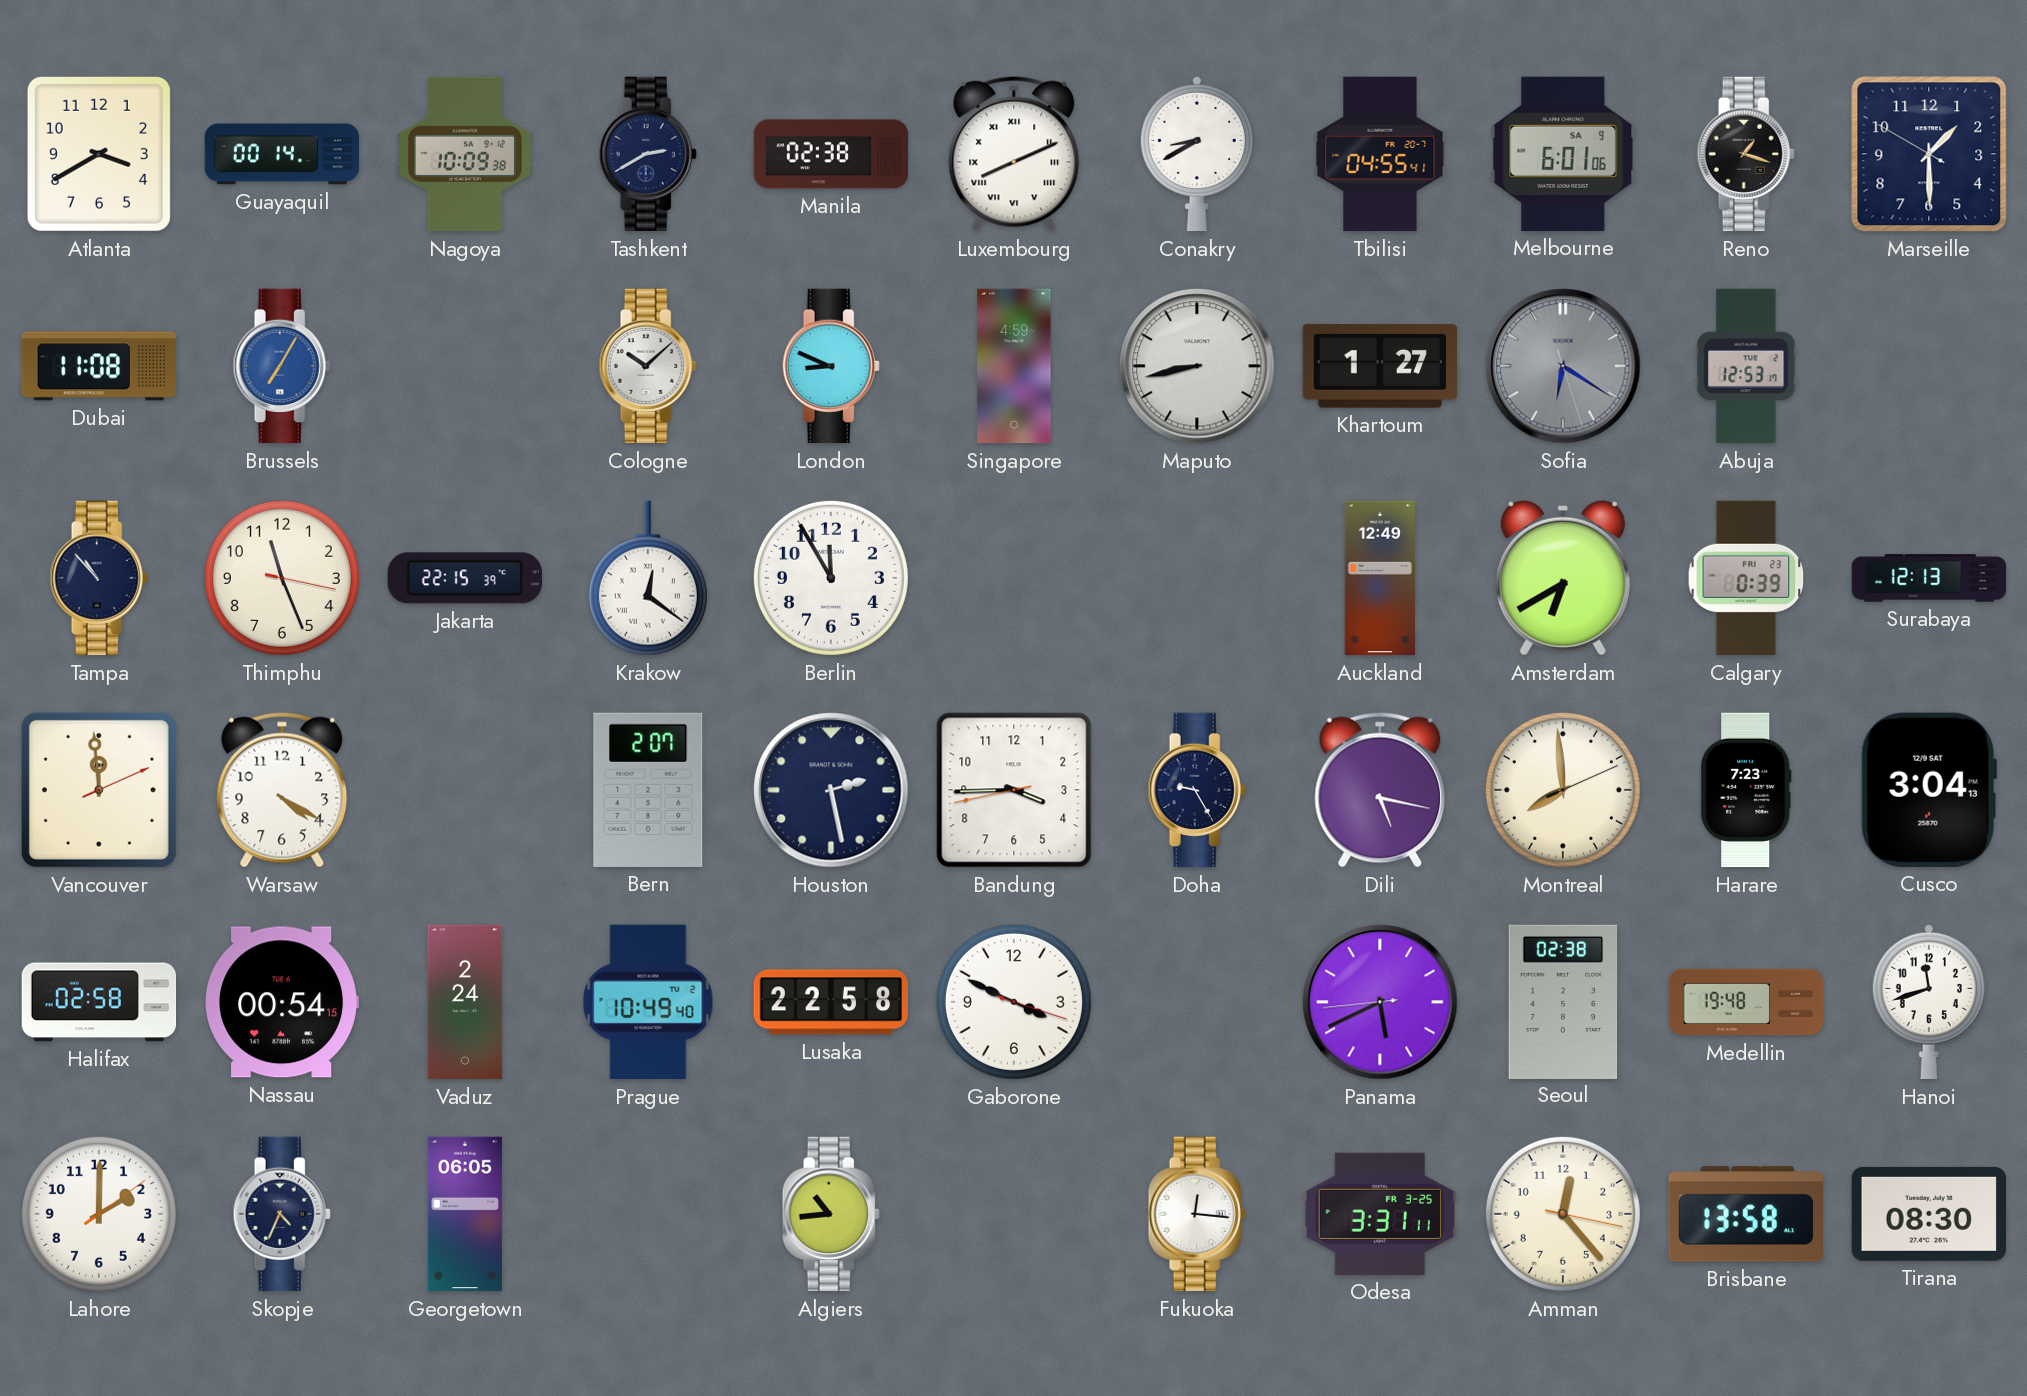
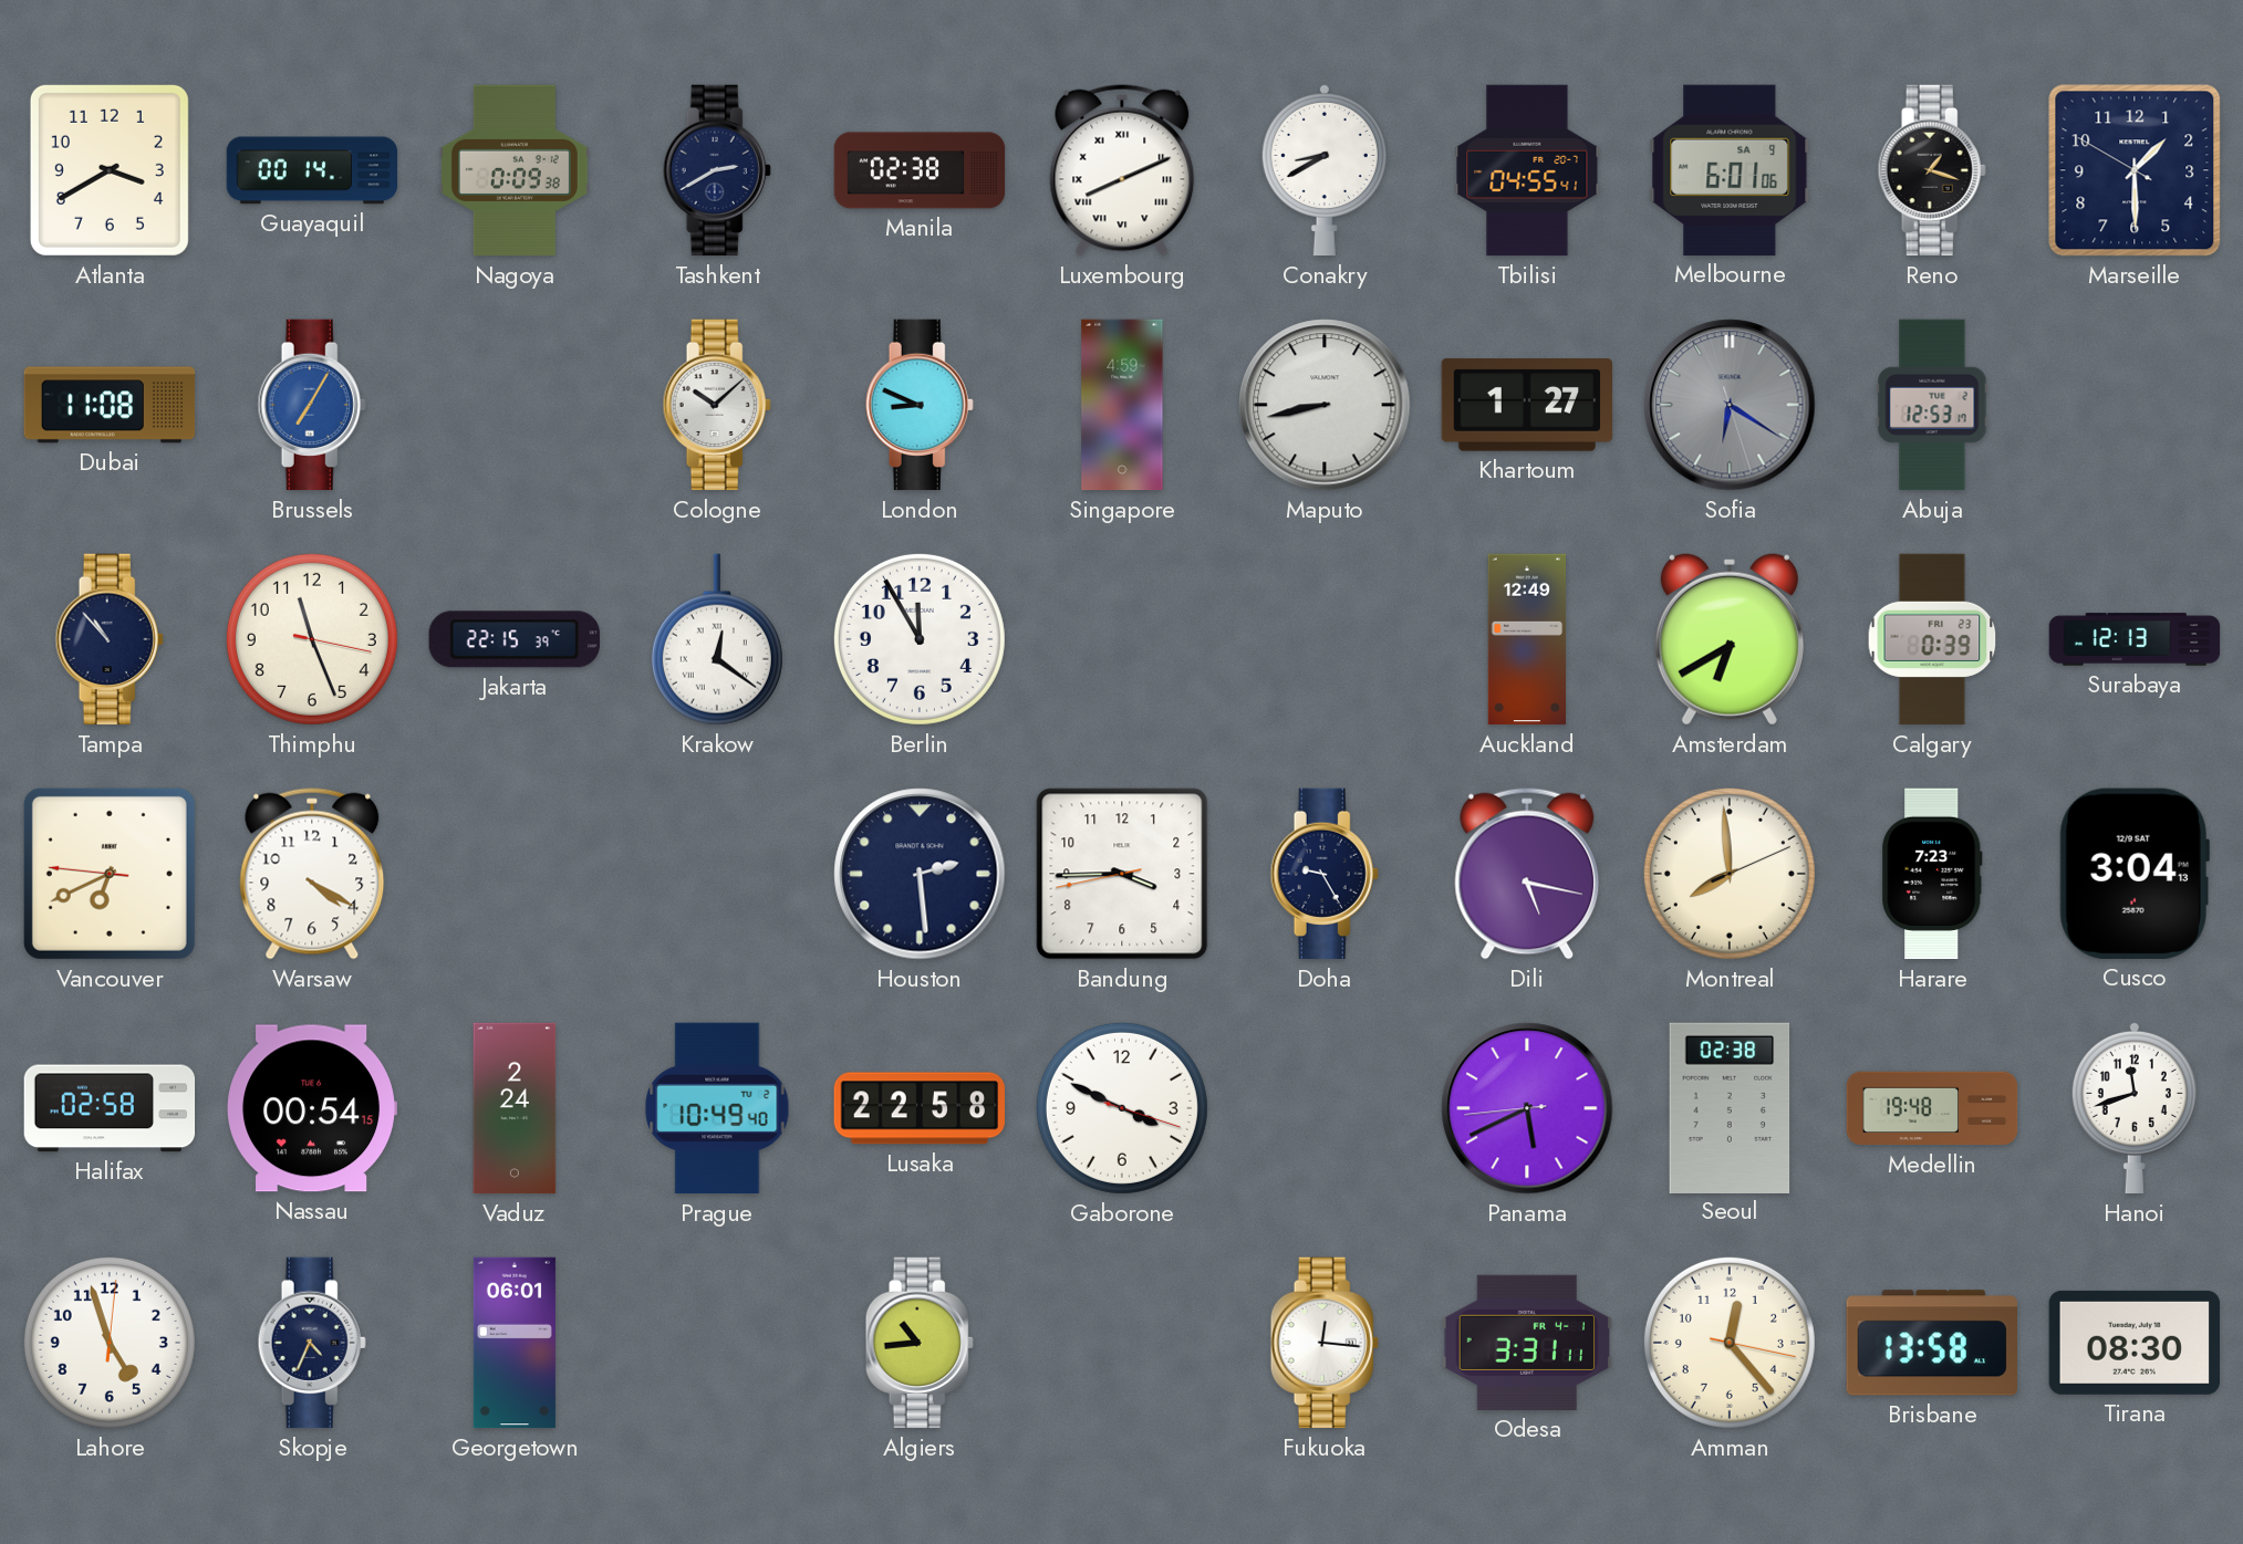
Nagoya: 10:09 -> 0:09
Vancouver: 11:59 -> 6:40
Bern: 2:07 -> none
Houston: 2:28 -> 2:29
Lahore: 2:00 -> 4:57
Georgetown: 06:05 -> 06:01
Odesa date: FR 3-25 -> FR 4-1
